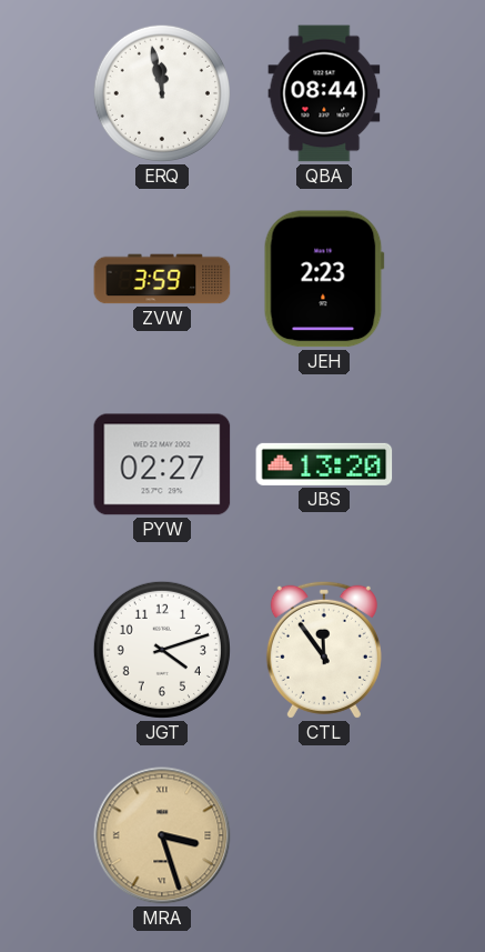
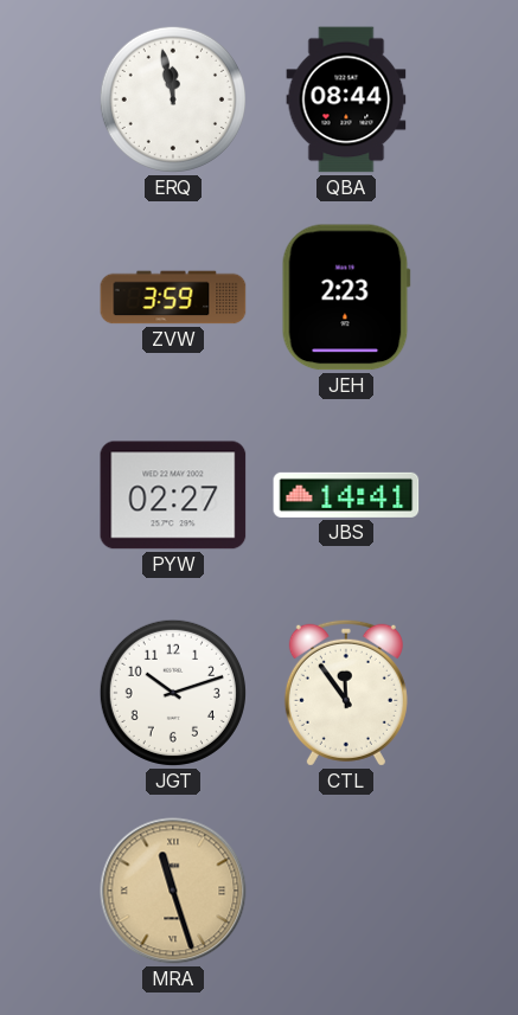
JBS: 13:20 -> 14:41
JGT: 4:12 -> 10:12
MRA: 3:27 -> 11:27
